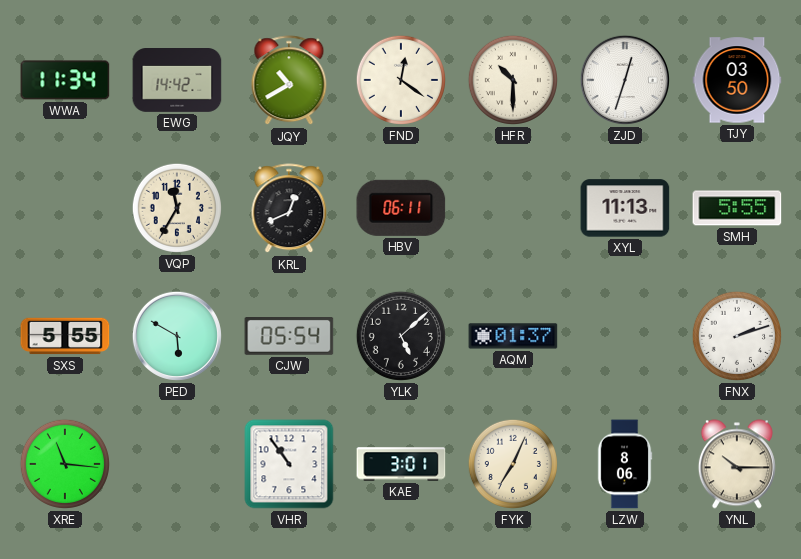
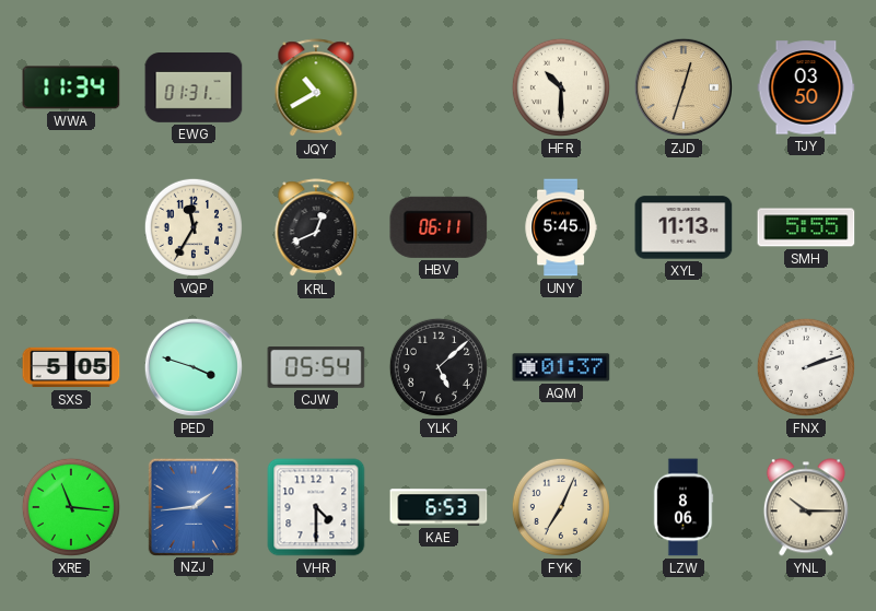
EWG: 14:42 -> 01:31
FND: 12:21 -> none
ZJD dial: white -> champagne
UNY: none -> 5:45
SXS: 5:55 -> 5:05
PED: 5:50 -> 3:48
NZJ: none -> 1:44
VHR: 10:54 -> 4:30
KAE: 3:01 -> 6:53
